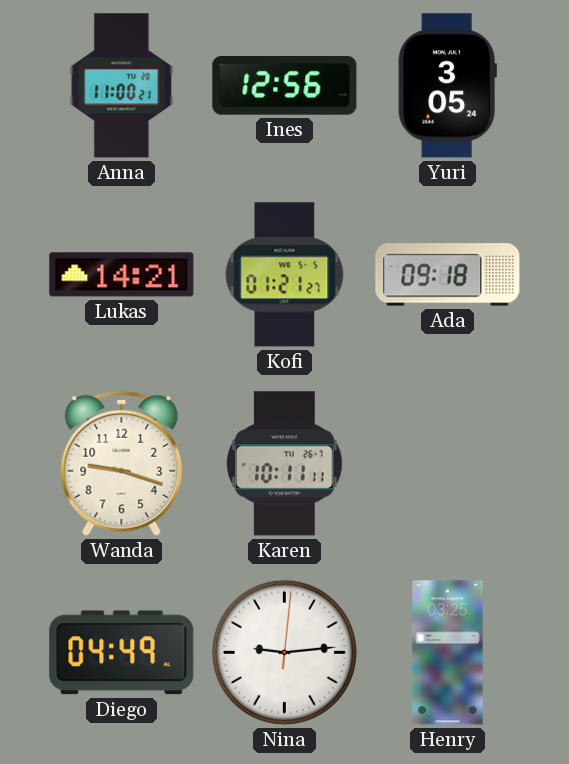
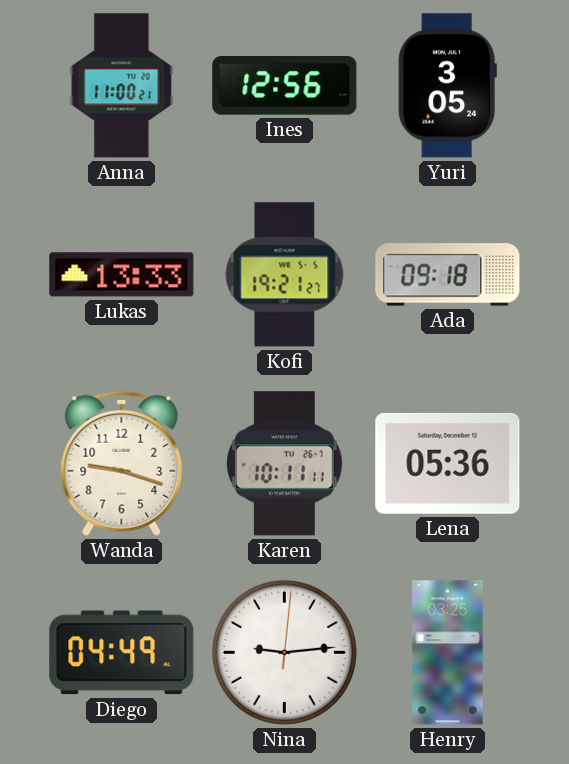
Lukas: 14:21 -> 13:33
Kofi: 01:21 -> 19:21
Lena: none -> 05:36
